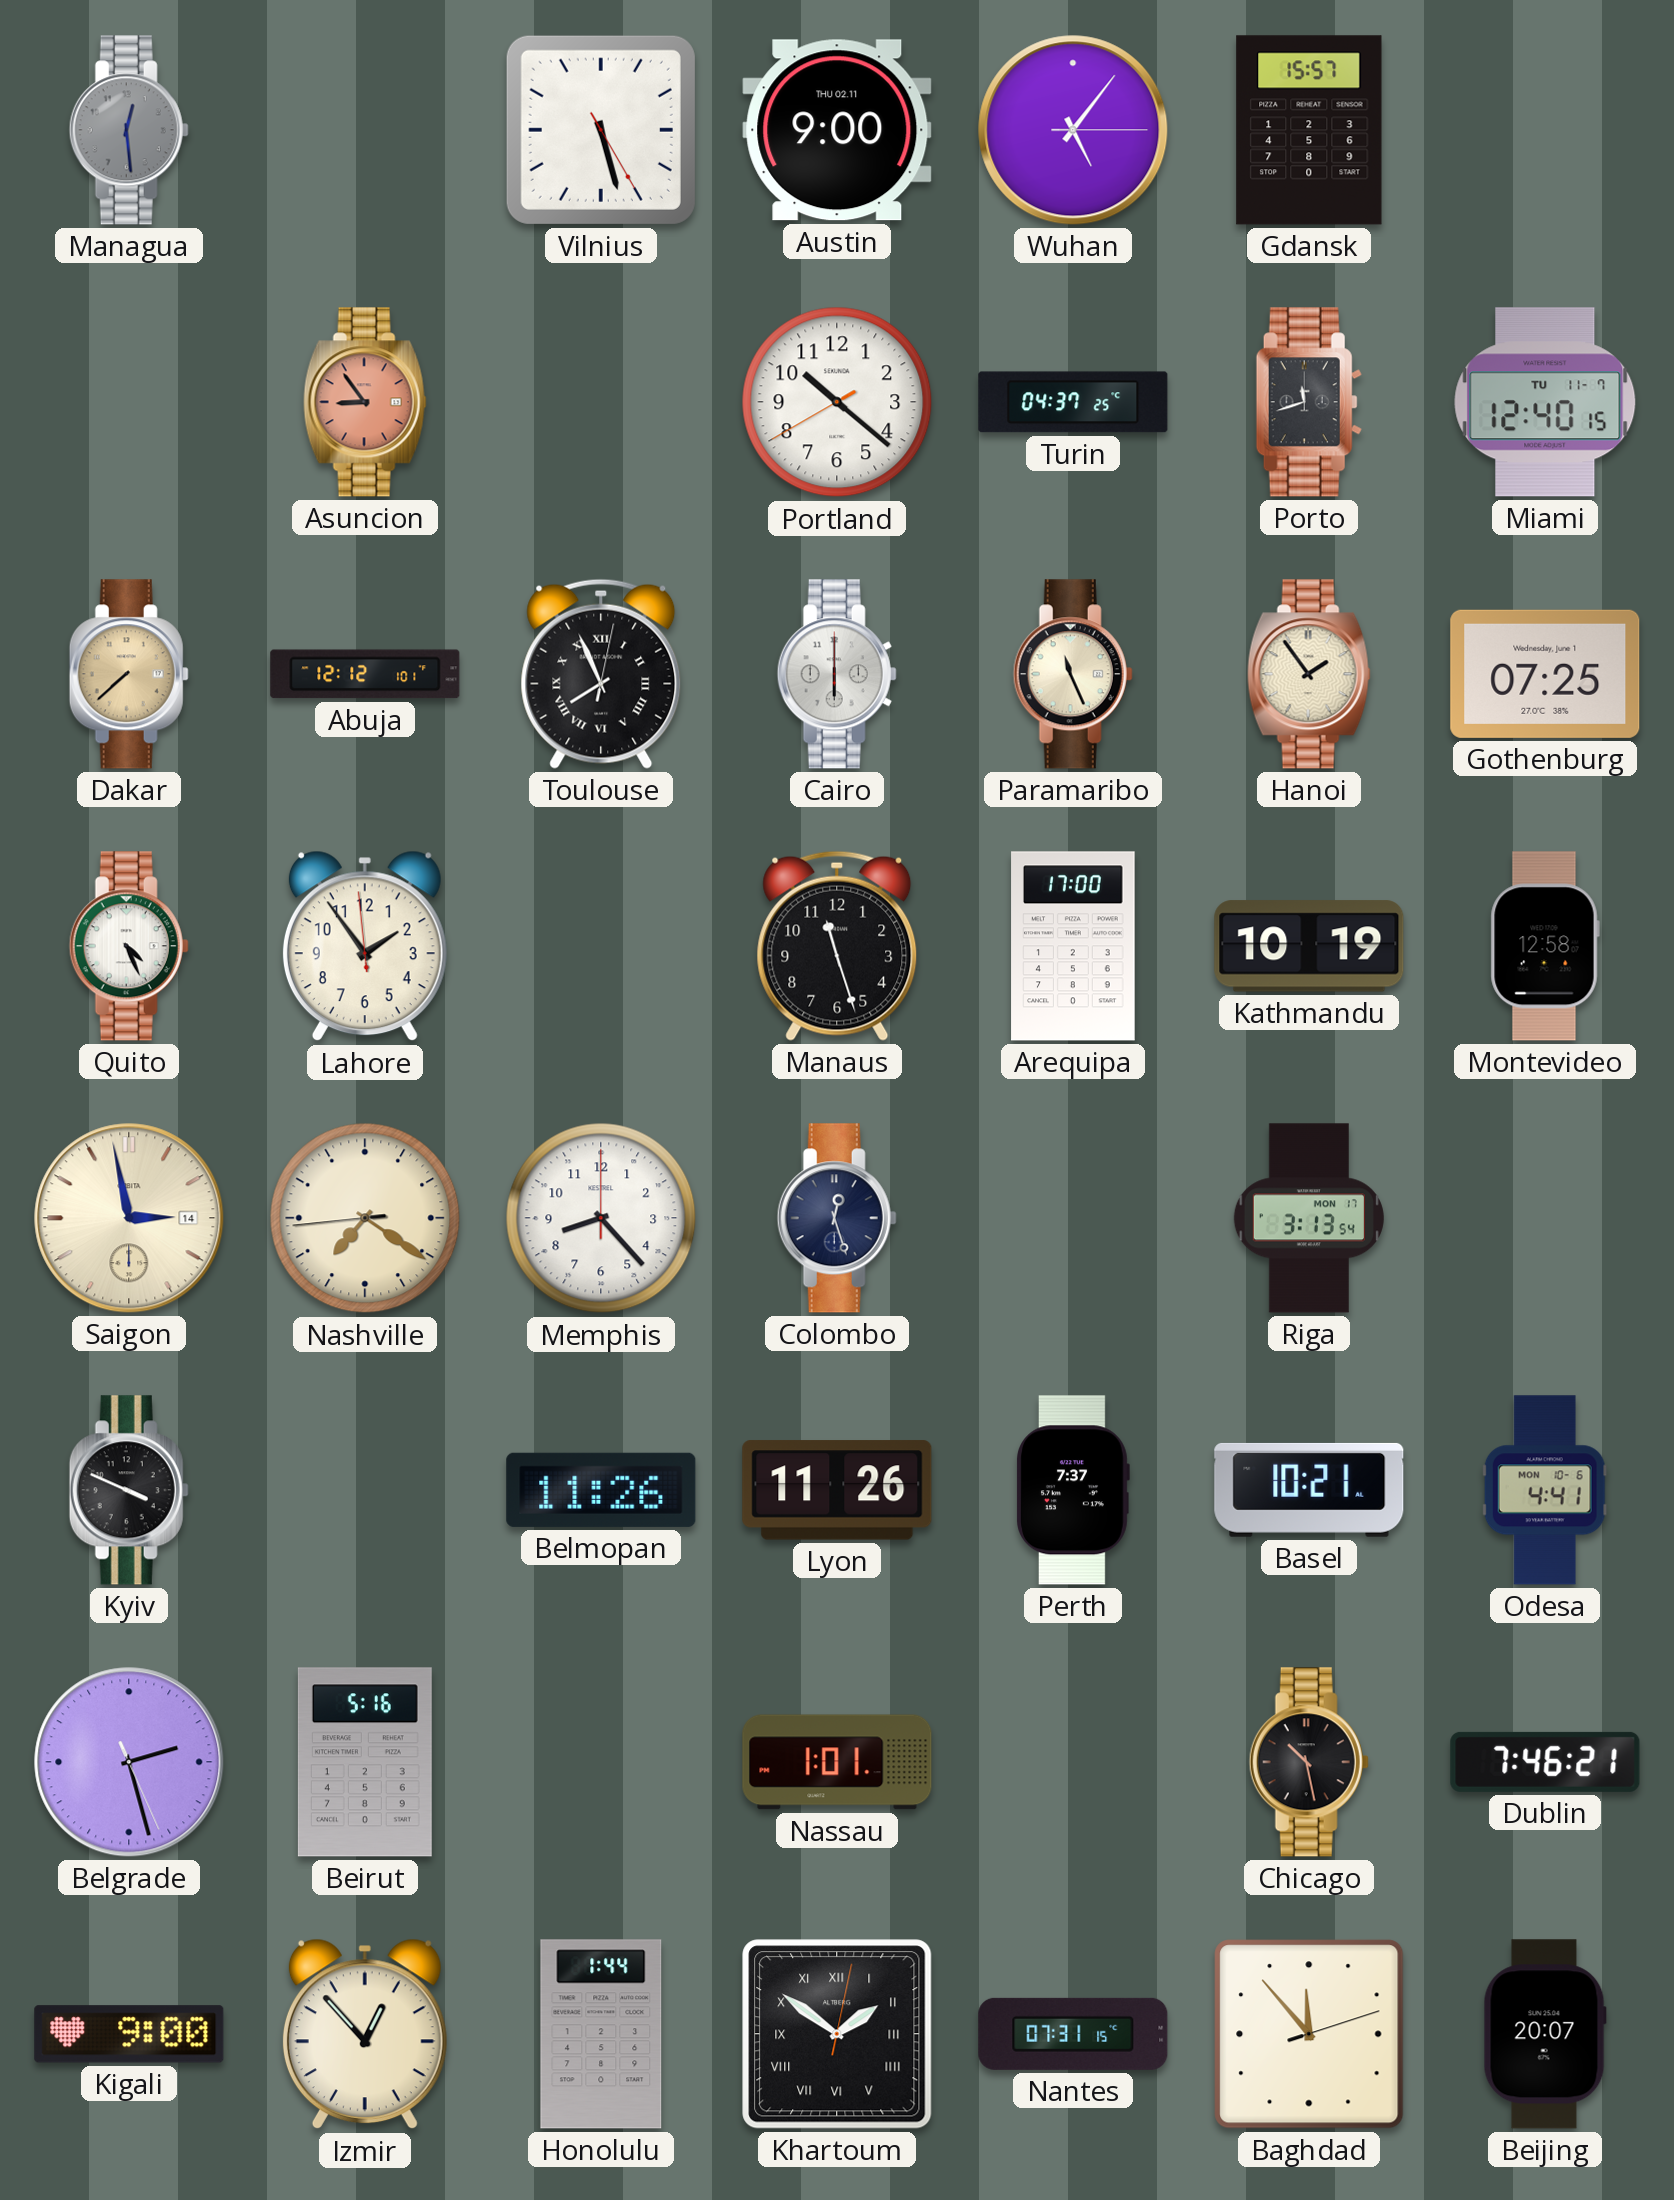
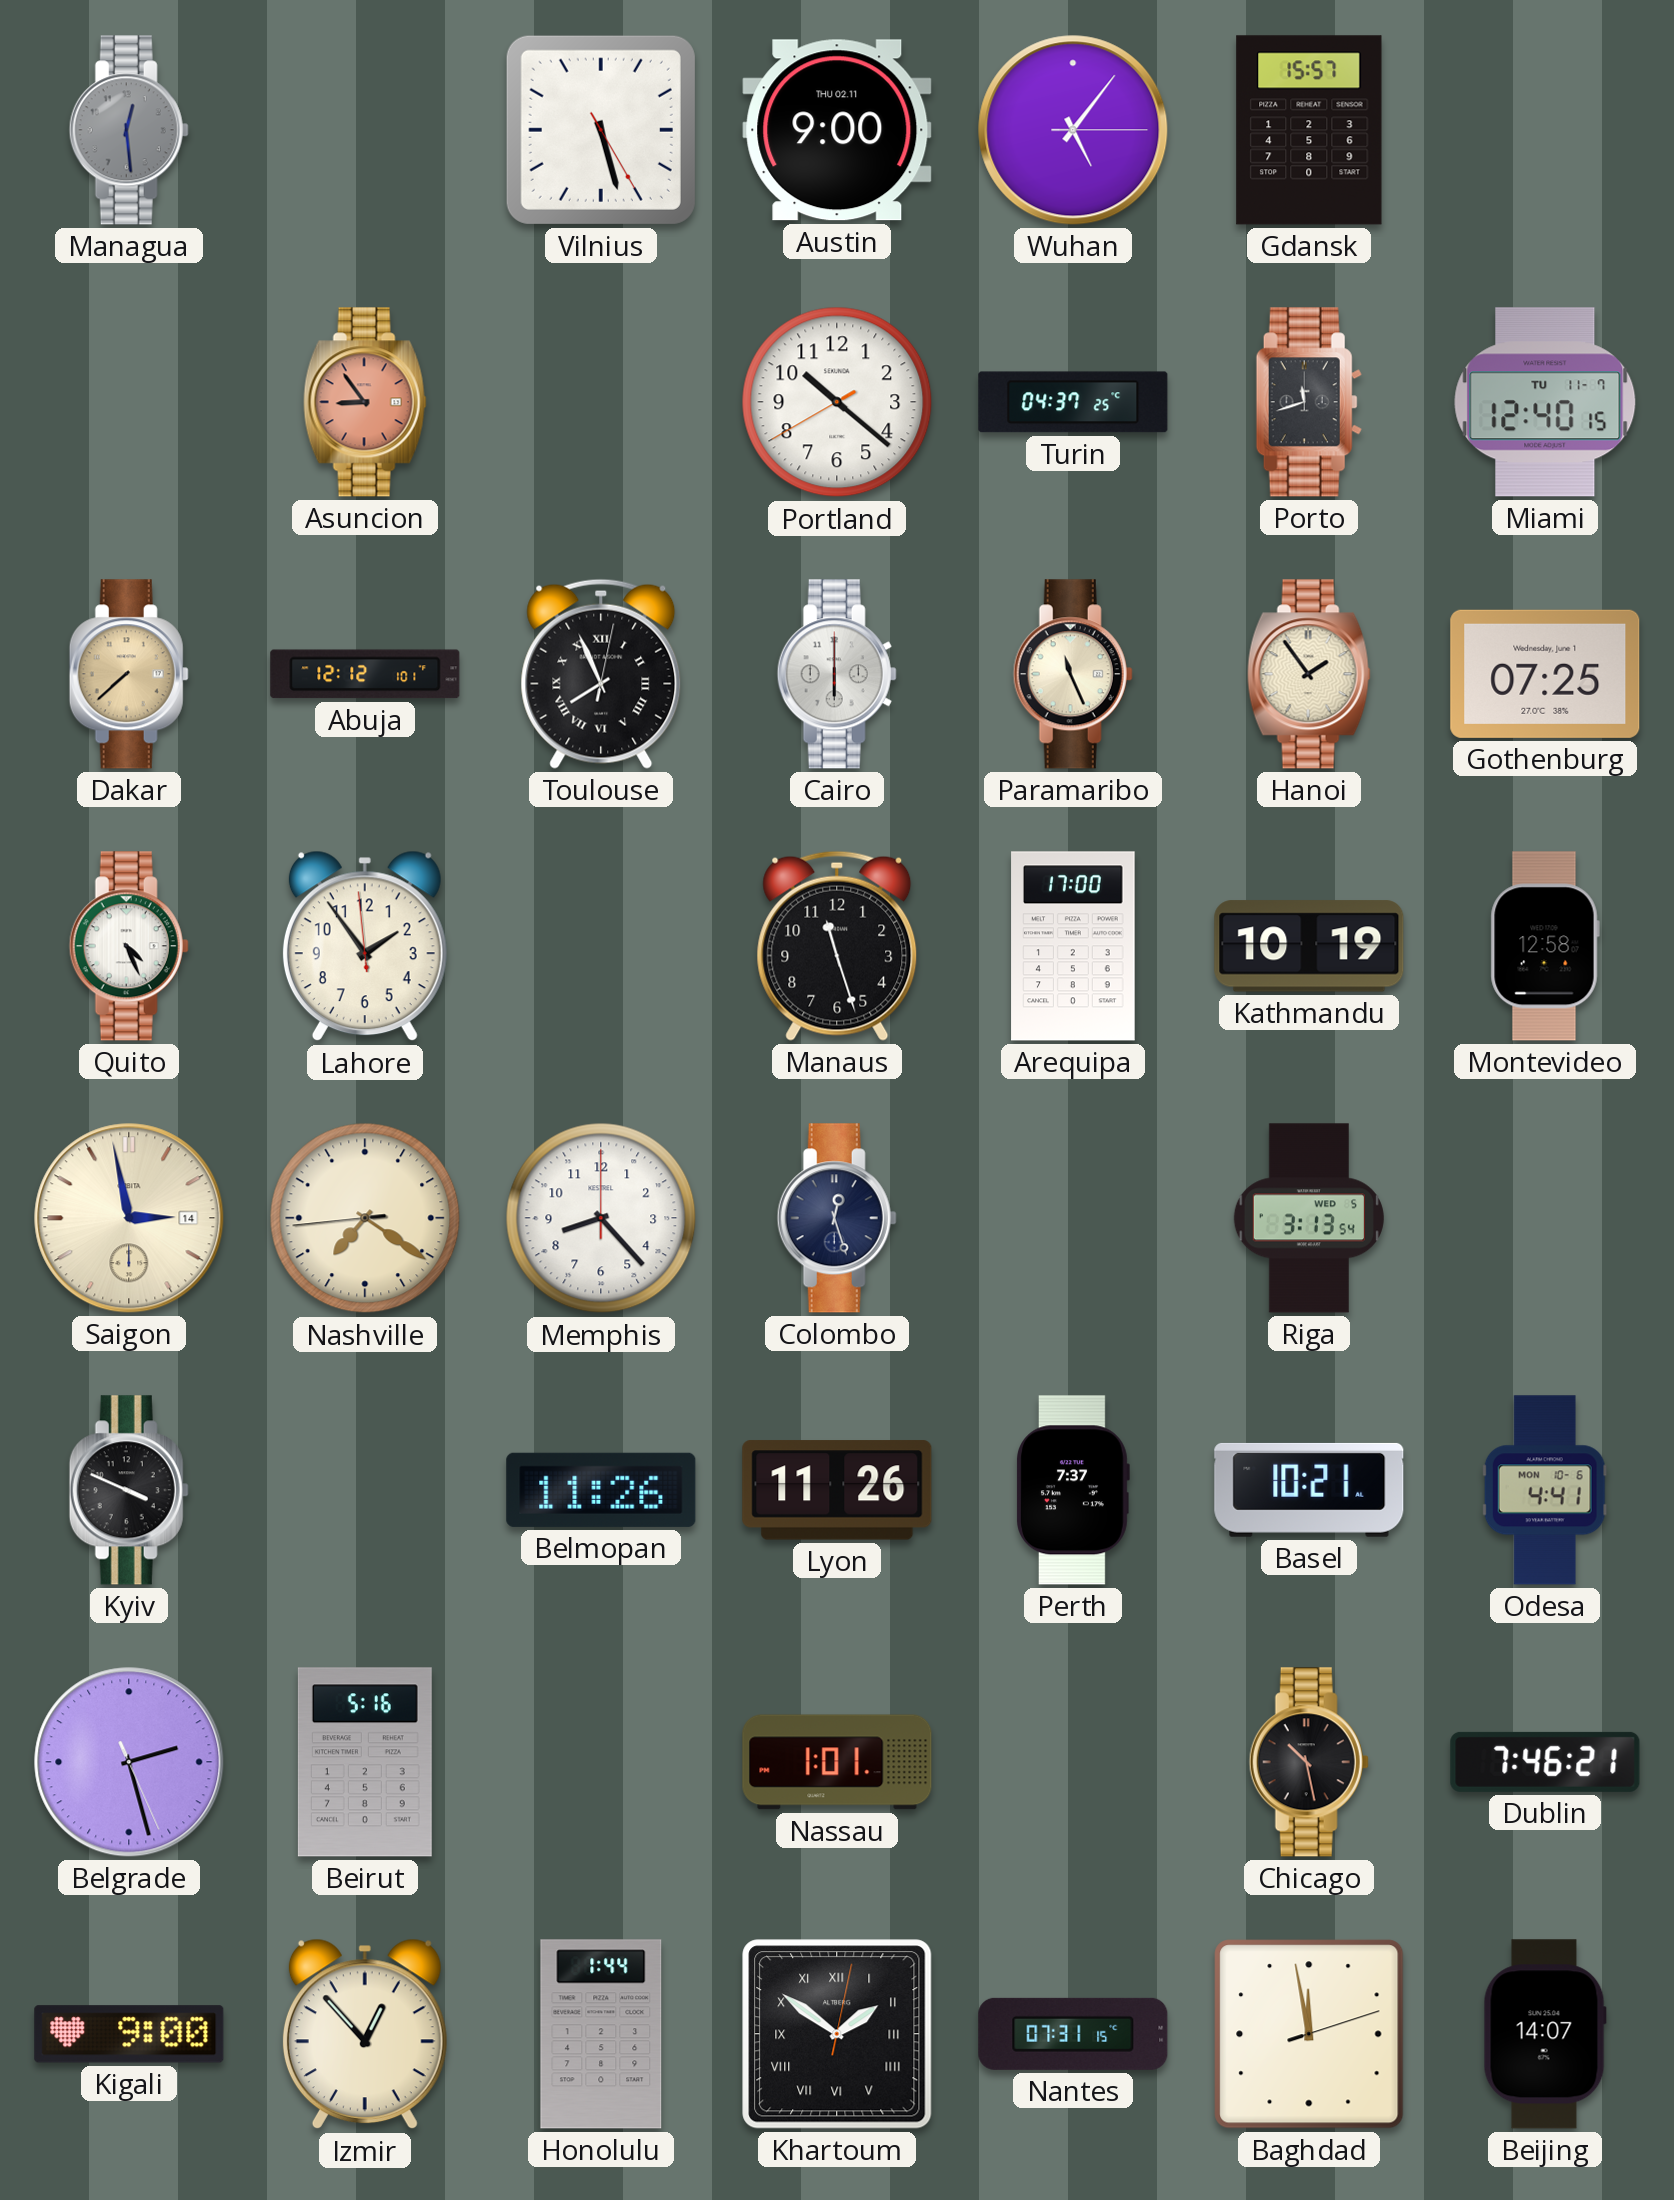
Riga date: MON 17 -> WED 5
Baghdad: 11:53 -> 11:58
Beijing: 20:07 -> 14:07
